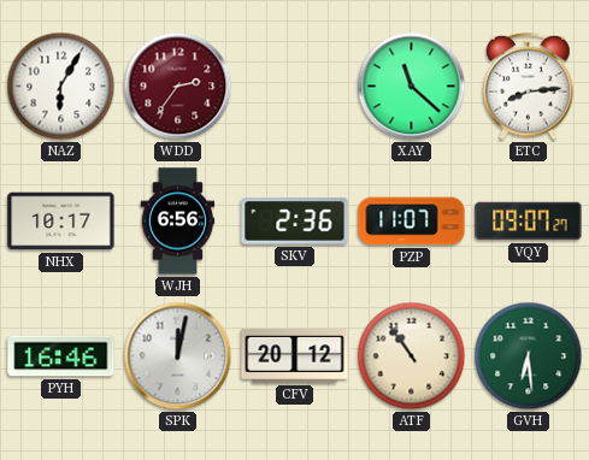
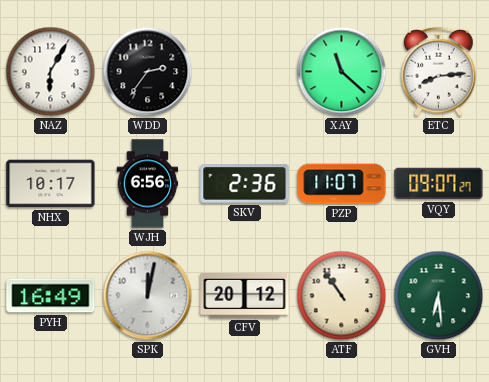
WDD dial: burgundy -> black
PYH: 16:46 -> 16:49
